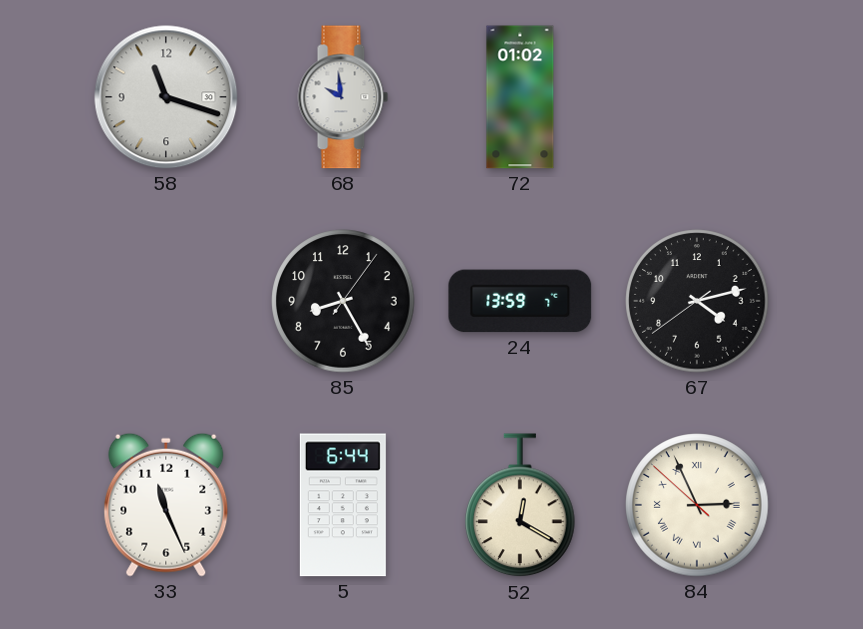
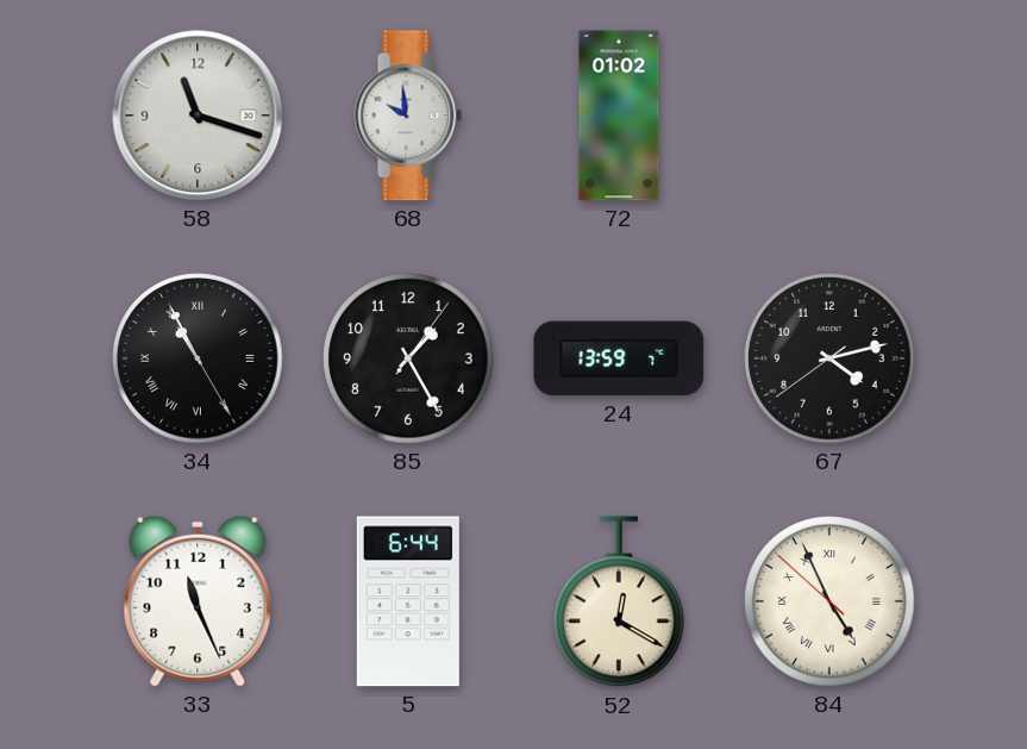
34: none -> 10:55
85: 8:25 -> 1:25
84: 2:55 -> 4:55
